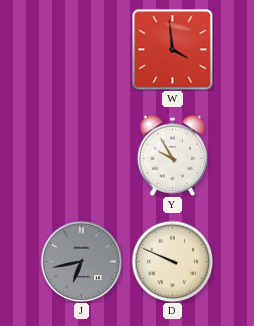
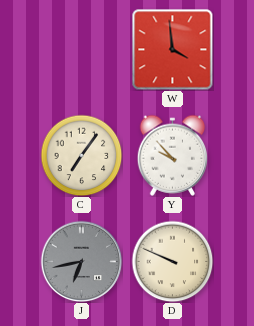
C: none -> 7:06
Y: 9:55 -> 9:53
